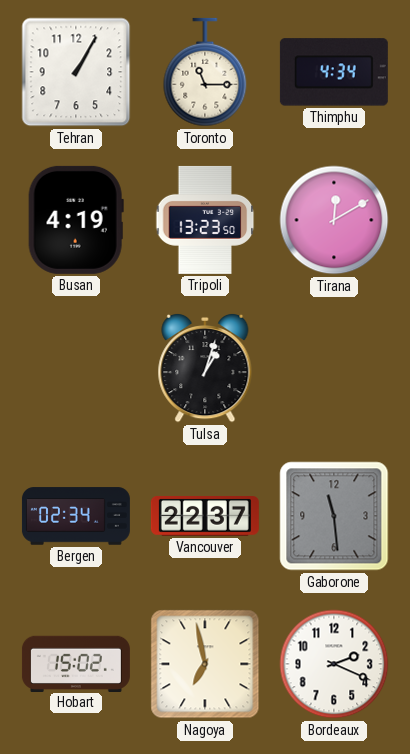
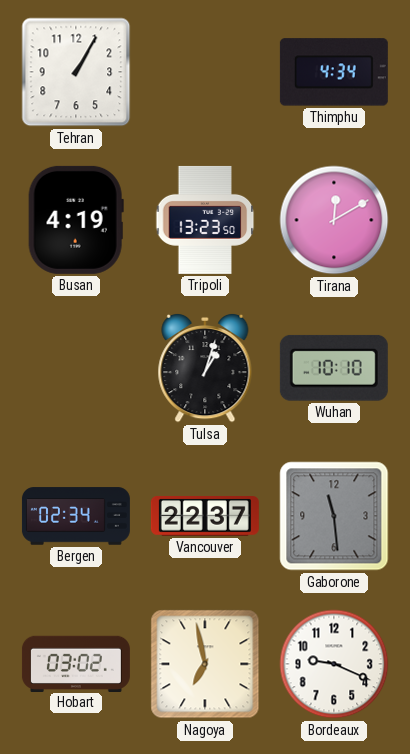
Toronto: 11:15 -> none
Wuhan: none -> 10:10
Hobart: 15:02 -> 03:02
Bordeaux: 2:19 -> 9:19
